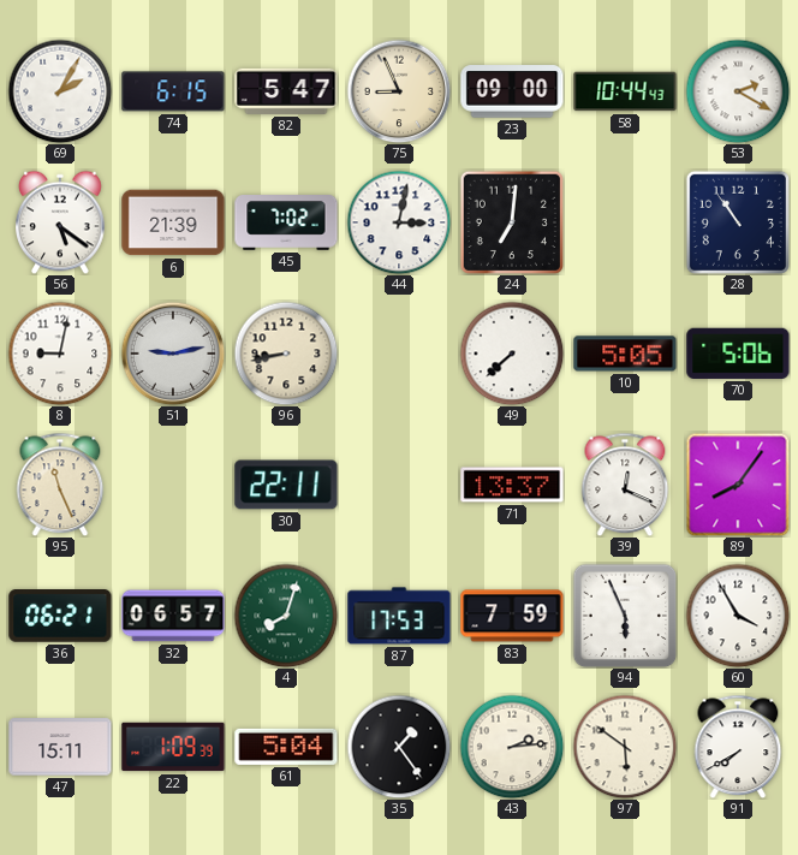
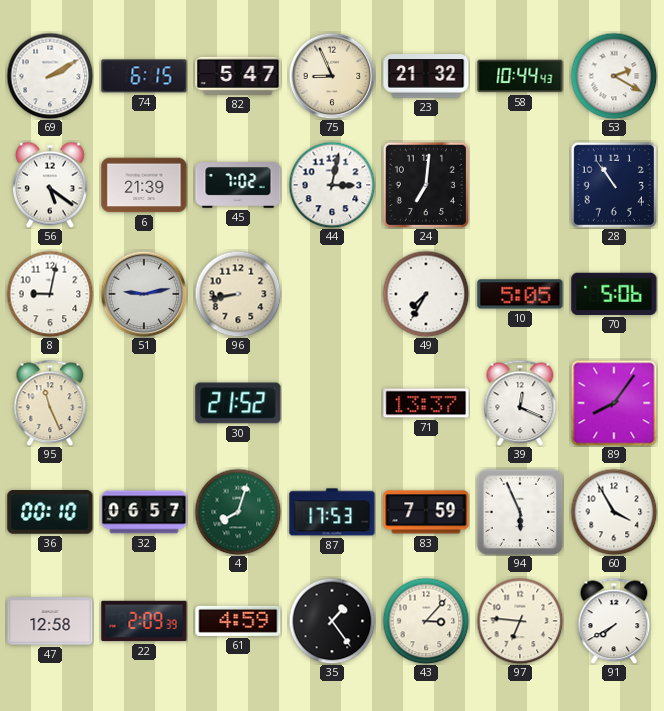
69: 2:05 -> 2:10
23: 09:00 -> 21:32
49: 7:38 -> 7:35
30: 22:11 -> 21:52
36: 06:21 -> 00:10
47: 15:11 -> 12:58
22: 1:09 -> 2:09
61: 5:04 -> 4:59
43: 2:14 -> 3:07
97: 5:51 -> 6:46
